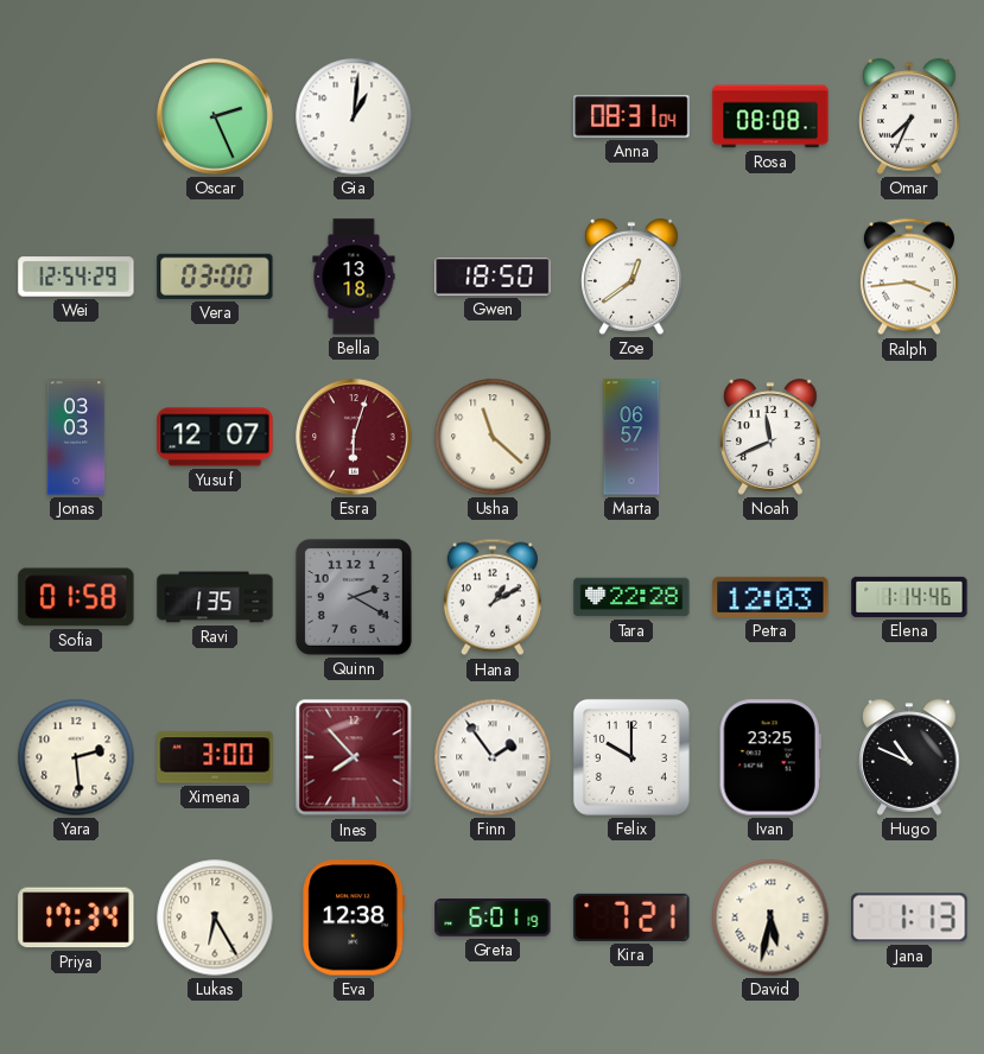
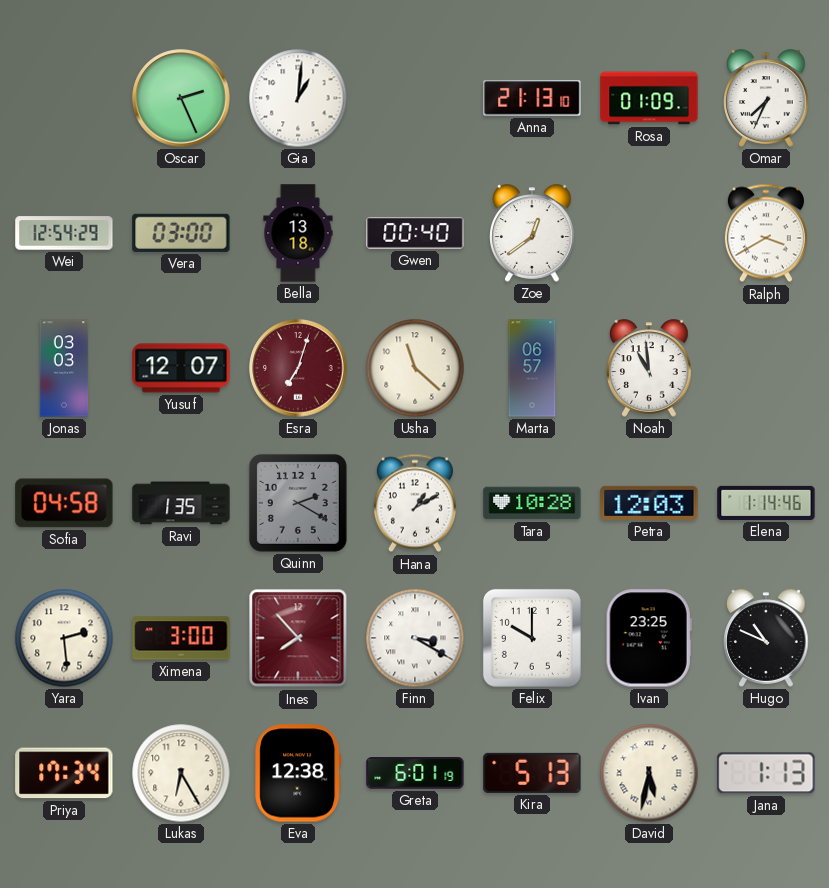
Anna: 08:31 -> 21:13
Rosa: 08:08 -> 01:09
Gwen: 18:50 -> 00:40
Ralph: 3:44 -> 3:40
Esra: 6:03 -> 7:03
Noah: 11:41 -> 10:59
Sofia: 01:58 -> 04:58
Tara: 22:28 -> 10:28
Finn: 1:54 -> 3:20
Kira: 7:21 -> 5:13
